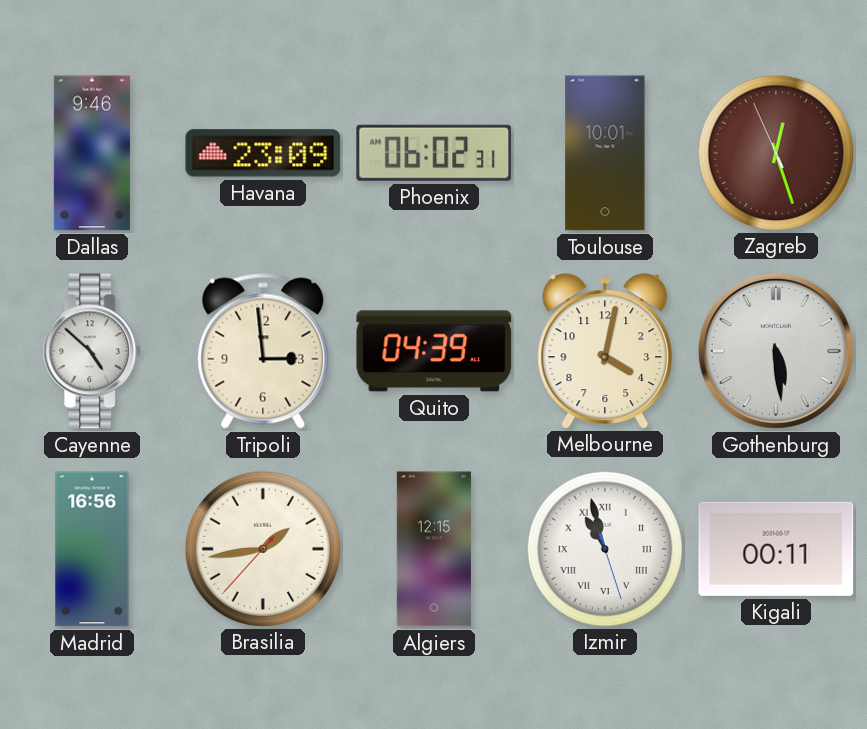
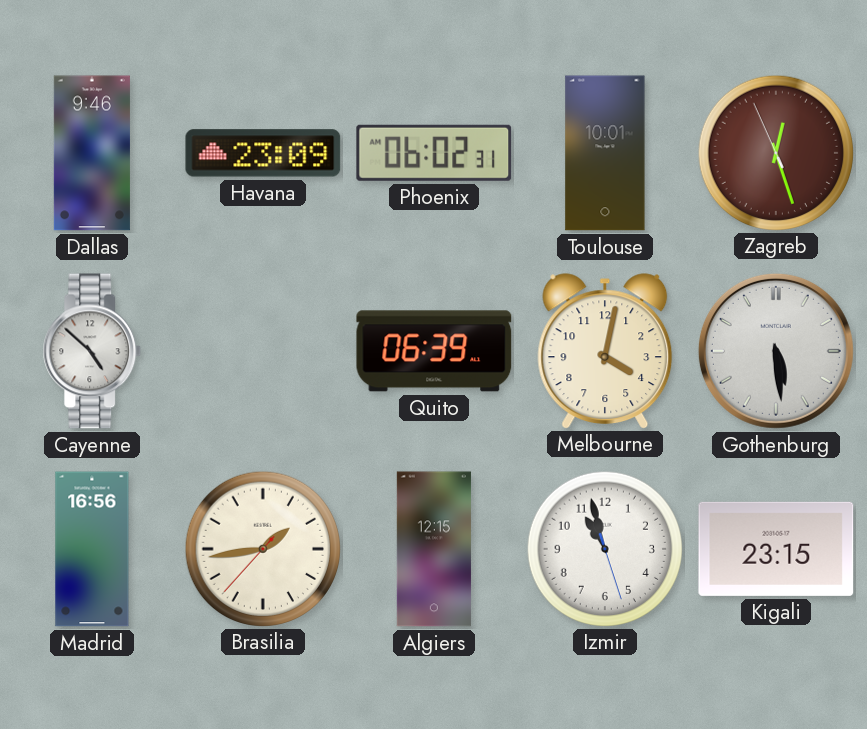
Tripoli: 2:59 -> none
Quito: 04:39 -> 06:39
Izmir numerals: Roman -> Arabic
Kigali: 00:11 -> 23:15
